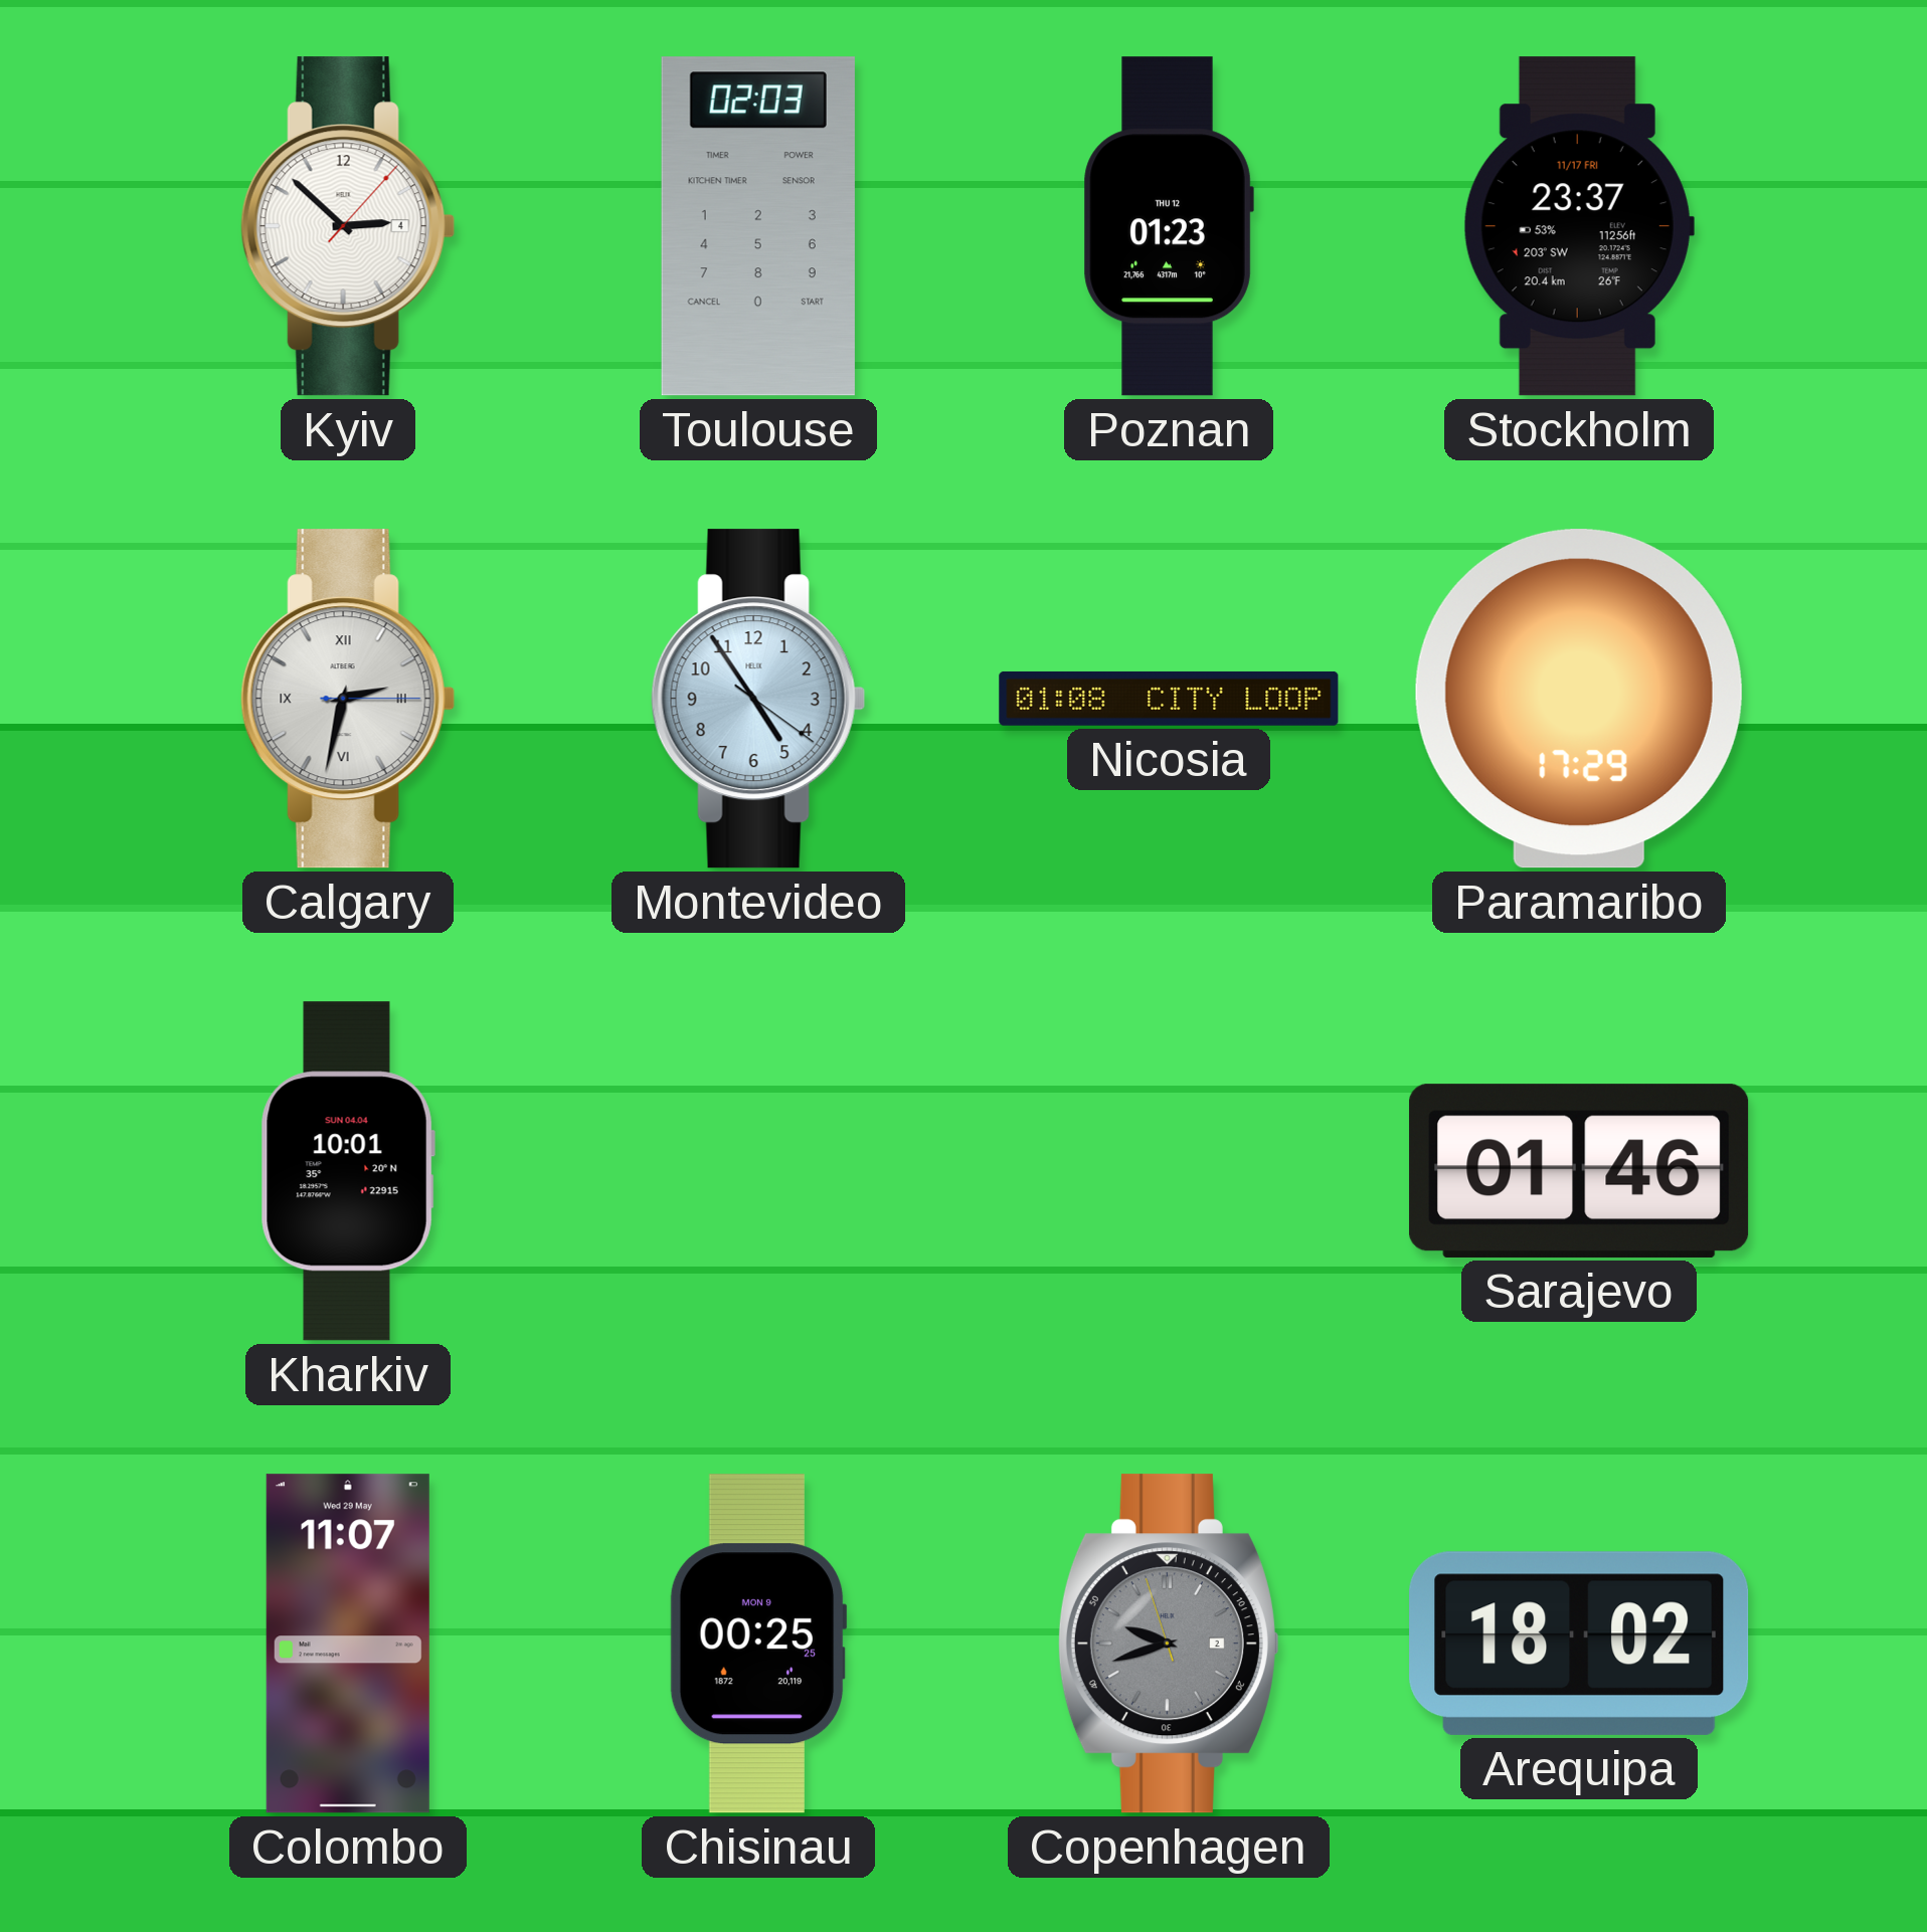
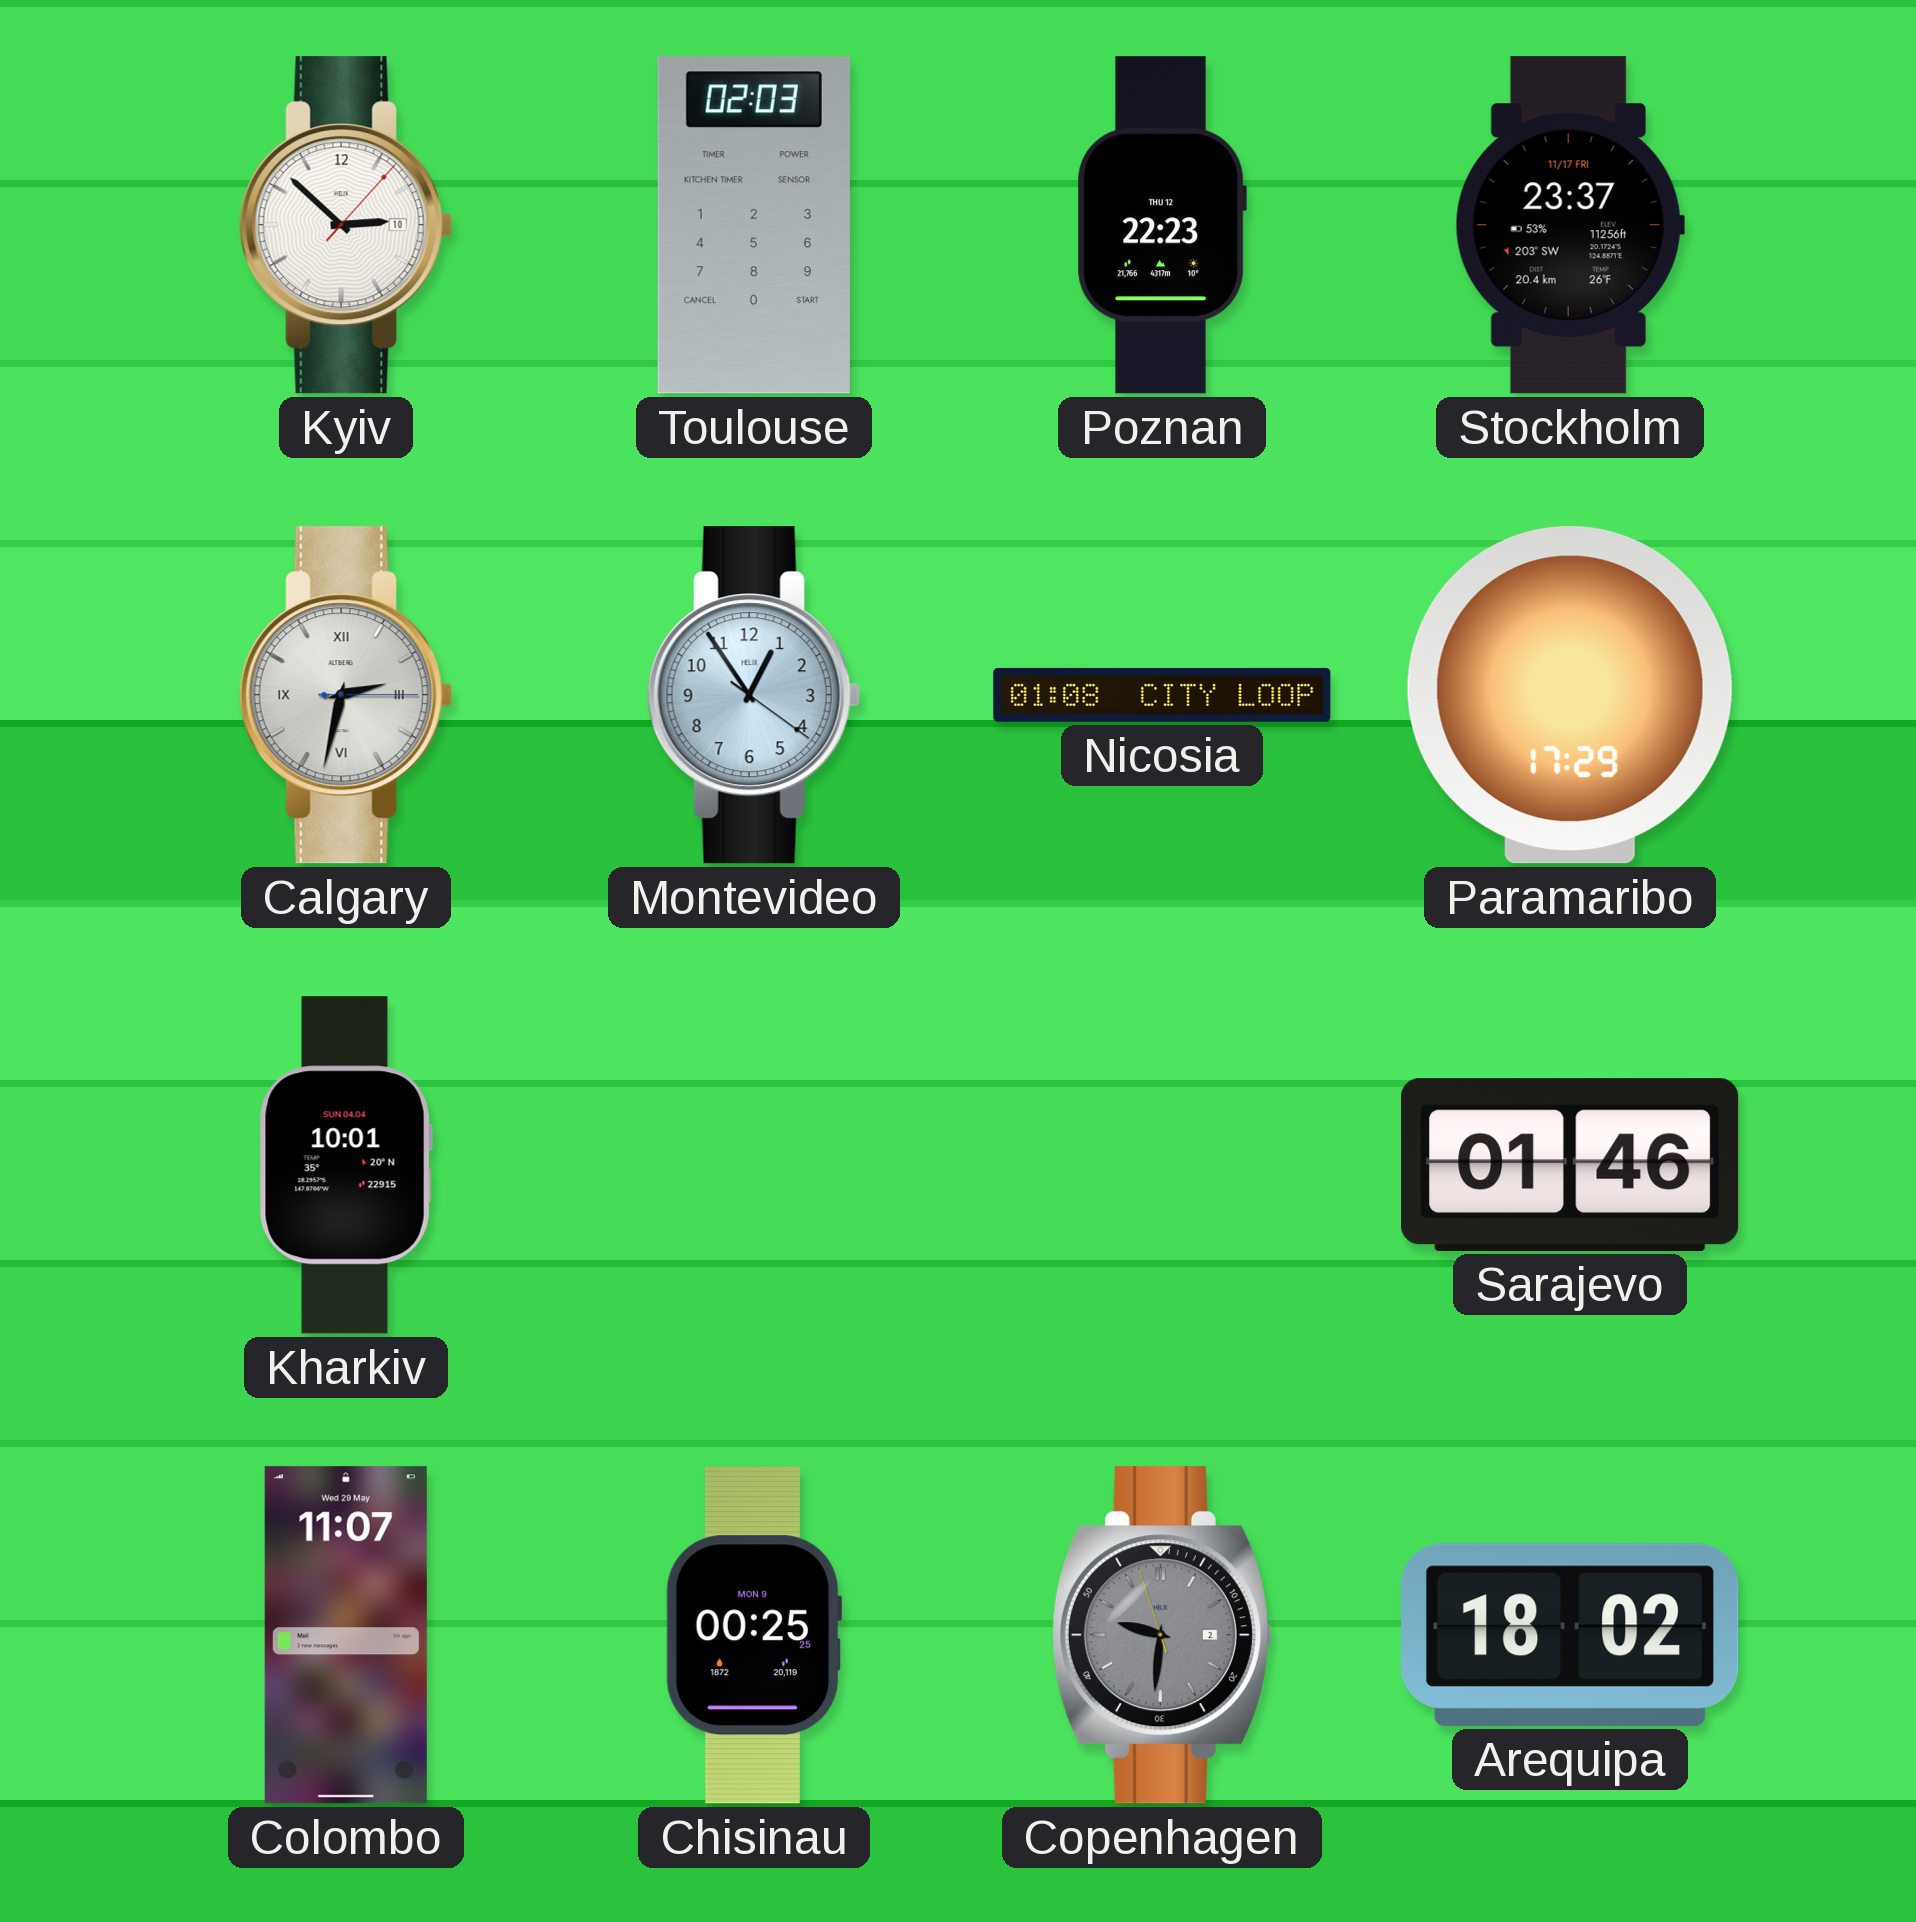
Kyiv date: 4 -> 10
Poznan: 01:23 -> 22:23
Montevideo: 4:54 -> 12:54
Copenhagen: 9:41 -> 9:30
